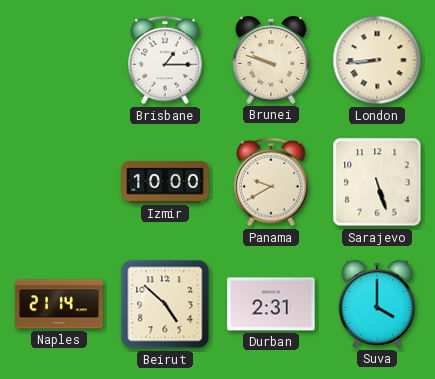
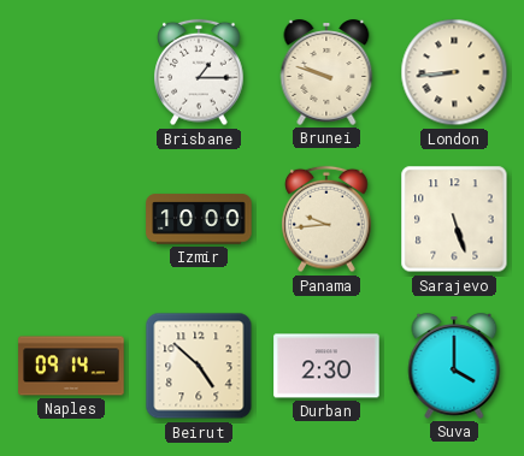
Panama: 9:40 -> 9:44
Naples: 21:14 -> 09:14
Durban: 2:31 -> 2:30
